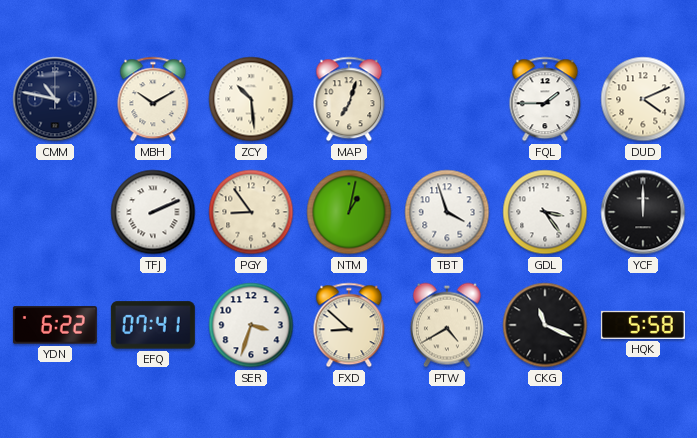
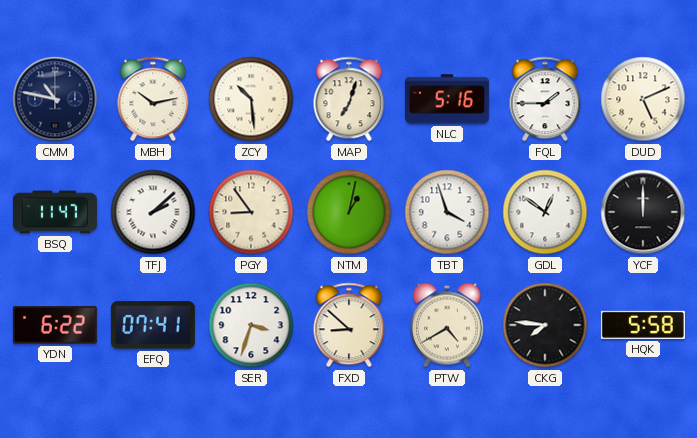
MBH: 10:10 -> 10:13
NLC: none -> 5:16
DUD: 4:11 -> 5:11
BSQ: none -> 11:47
TFJ: 2:11 -> 2:08
GDL: 3:24 -> 12:51
CKG: 11:19 -> 7:46
